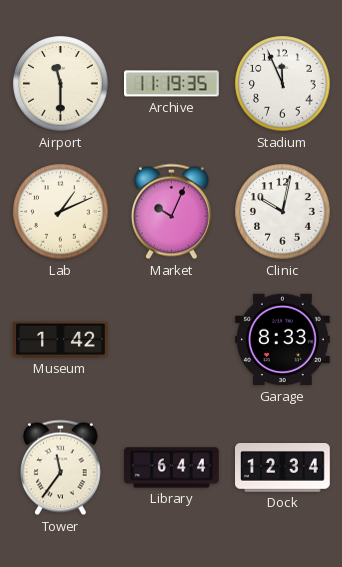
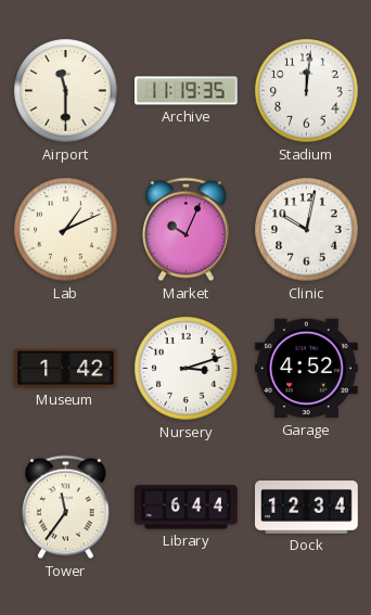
Stadium: 11:56 -> 12:01
Nursery: none -> 3:12
Garage: 8:33 -> 4:52
